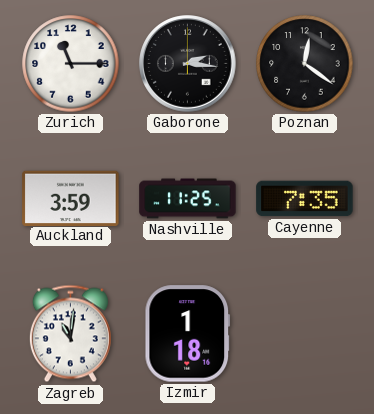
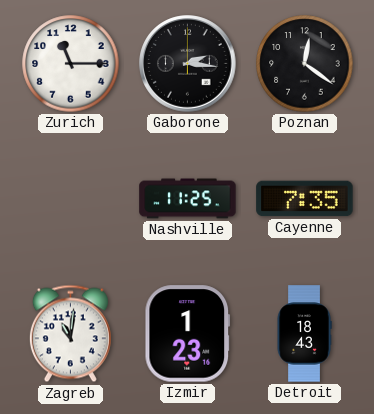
Auckland: 3:59 -> none
Izmir: 1:18 -> 1:23
Detroit: none -> 18:43
